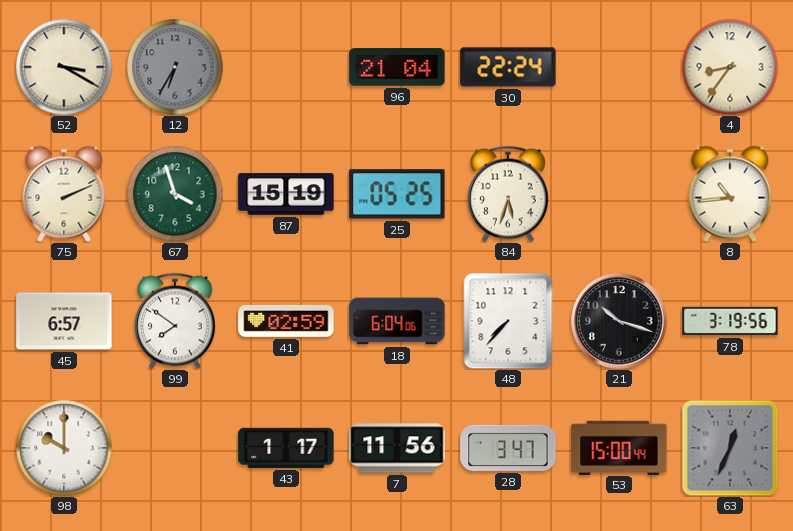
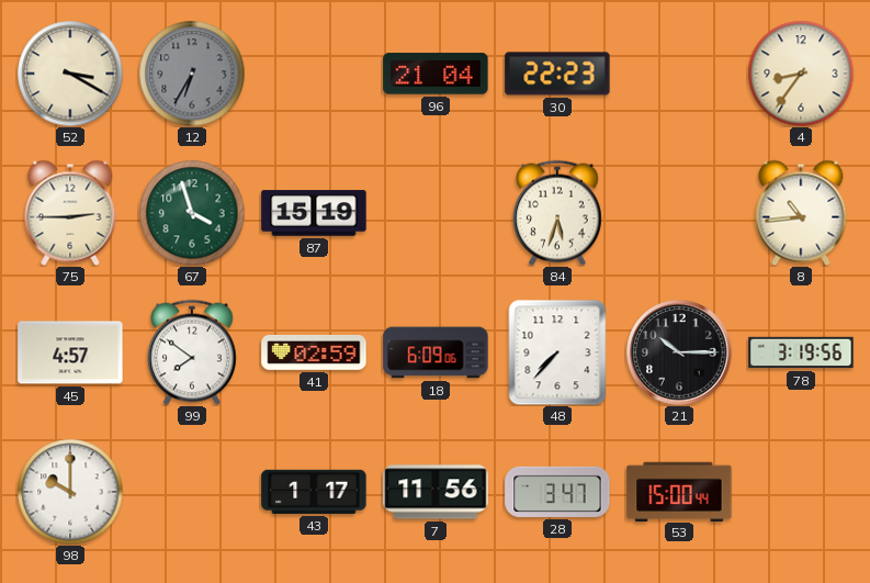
30: 22:24 -> 22:23
75: 2:11 -> 2:45
25: 05:25 -> none
45: 6:57 -> 4:57
18: 6:04 -> 6:09
21: 10:18 -> 10:15
63: 12:34 -> none
